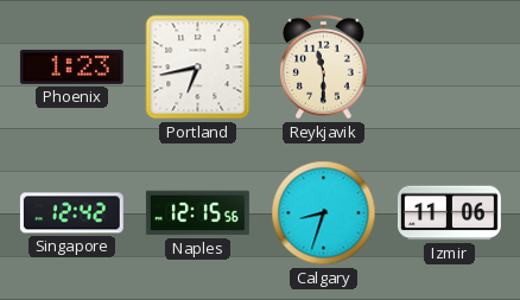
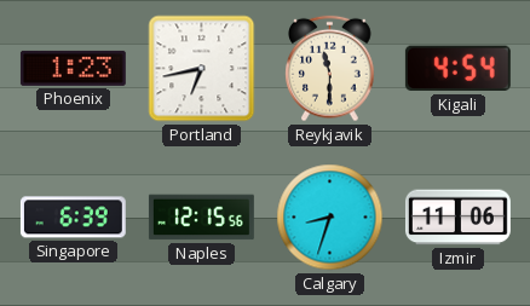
Kigali: none -> 4:54
Singapore: 12:42 -> 6:39
